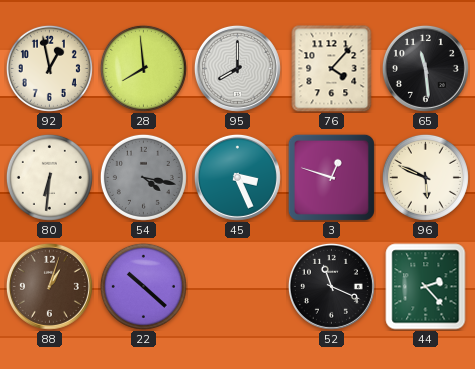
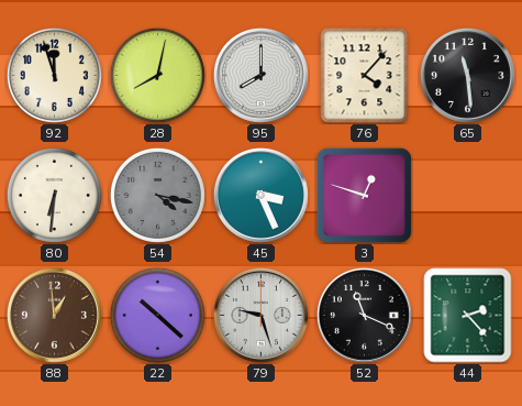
92: 12:58 -> 11:57
28: 7:59 -> 8:02
96: 5:49 -> none
88: 1:03 -> 12:59
79: none -> 9:27
